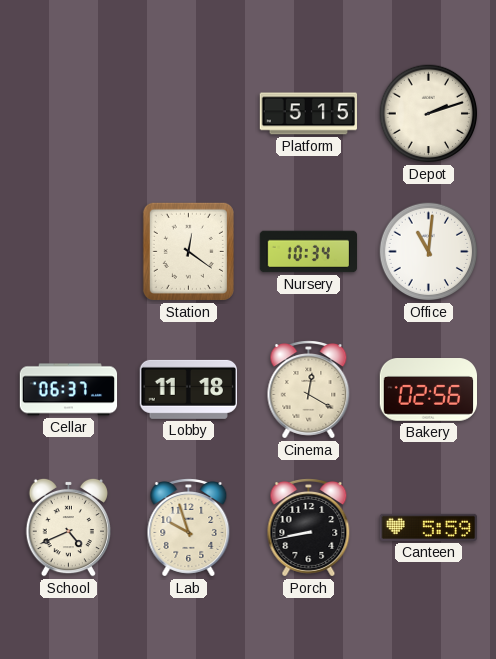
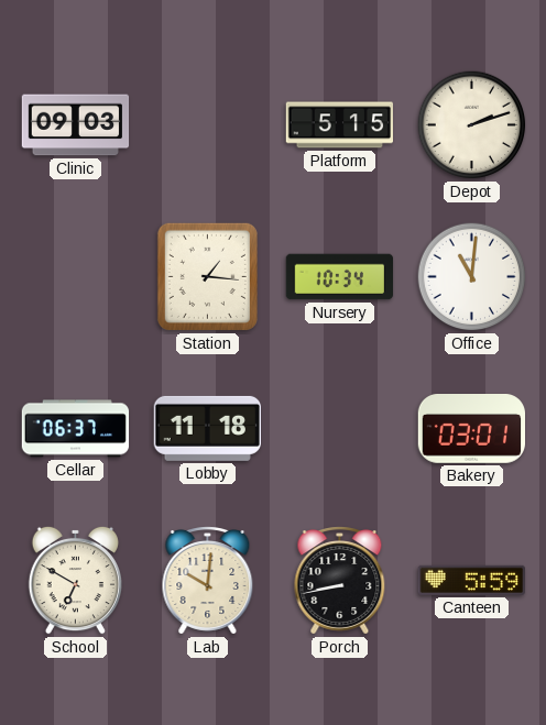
Clinic: none -> 09:03
Station: 12:21 -> 1:16
Cinema: 12:20 -> none
Bakery: 02:56 -> 03:01
School: 4:41 -> 6:50
Lab: 9:57 -> 10:01
